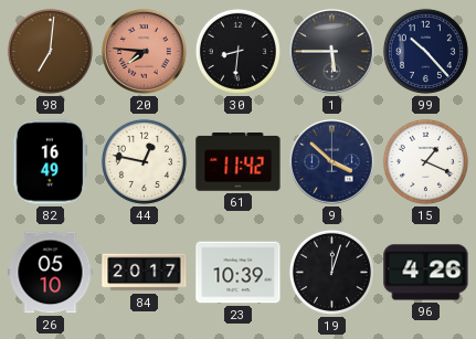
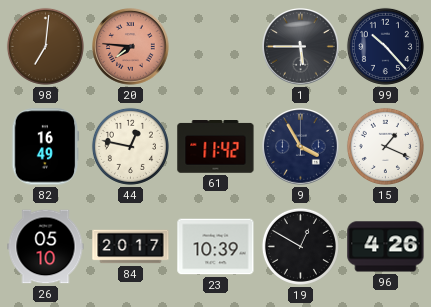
30: 8:31 -> none
9: 3:52 -> 3:55
19: 12:03 -> 12:50
